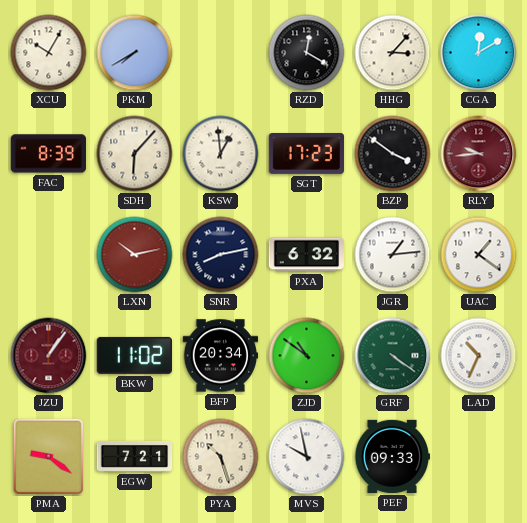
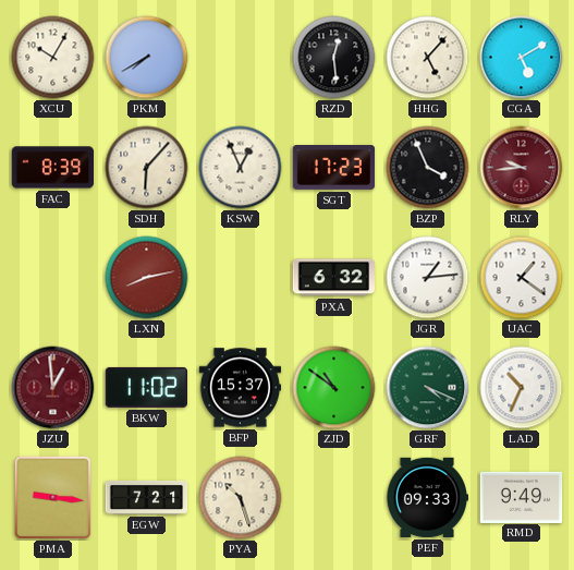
RZD: 12:20 -> 12:29
HHG: 3:07 -> 5:07
CGA: 12:10 -> 5:10
KSW: 12:59 -> 12:56
BZP: 3:51 -> 3:56
LXN: 10:13 -> 8:13
SNR: 8:13 -> none
JZU: 1:06 -> 12:59
BFP: 20:34 -> 15:37
GRF: 4:21 -> 4:19
PMA: 9:21 -> 9:16
MVS: 9:58 -> none
RMD: none -> 9:49
